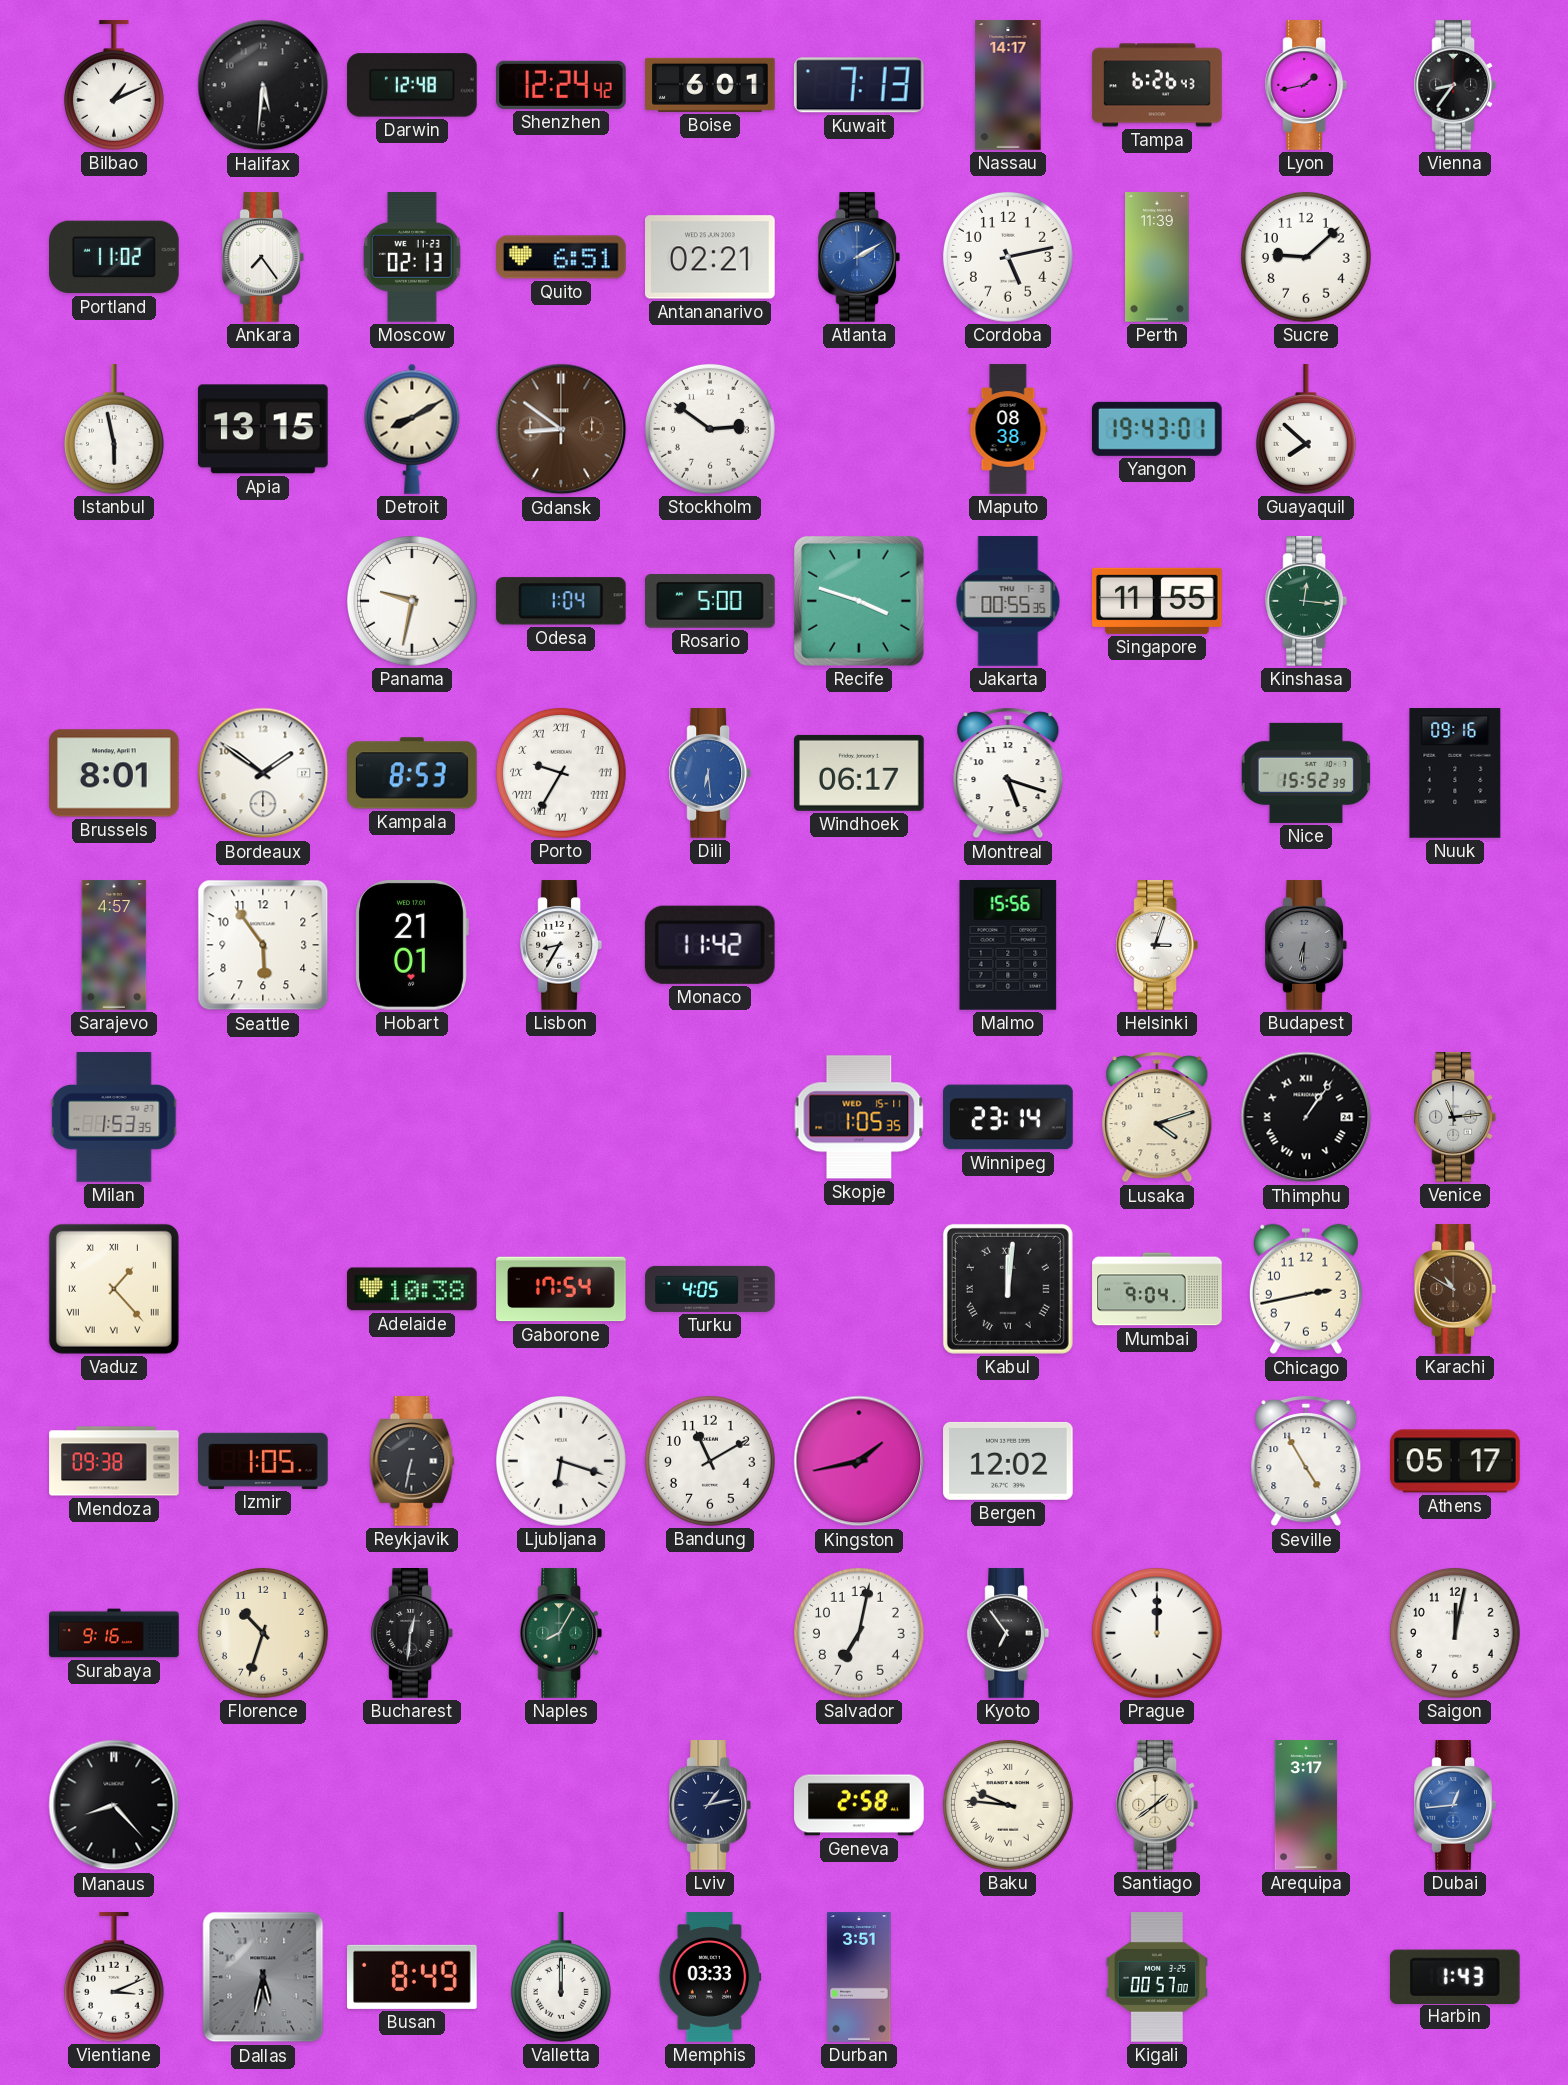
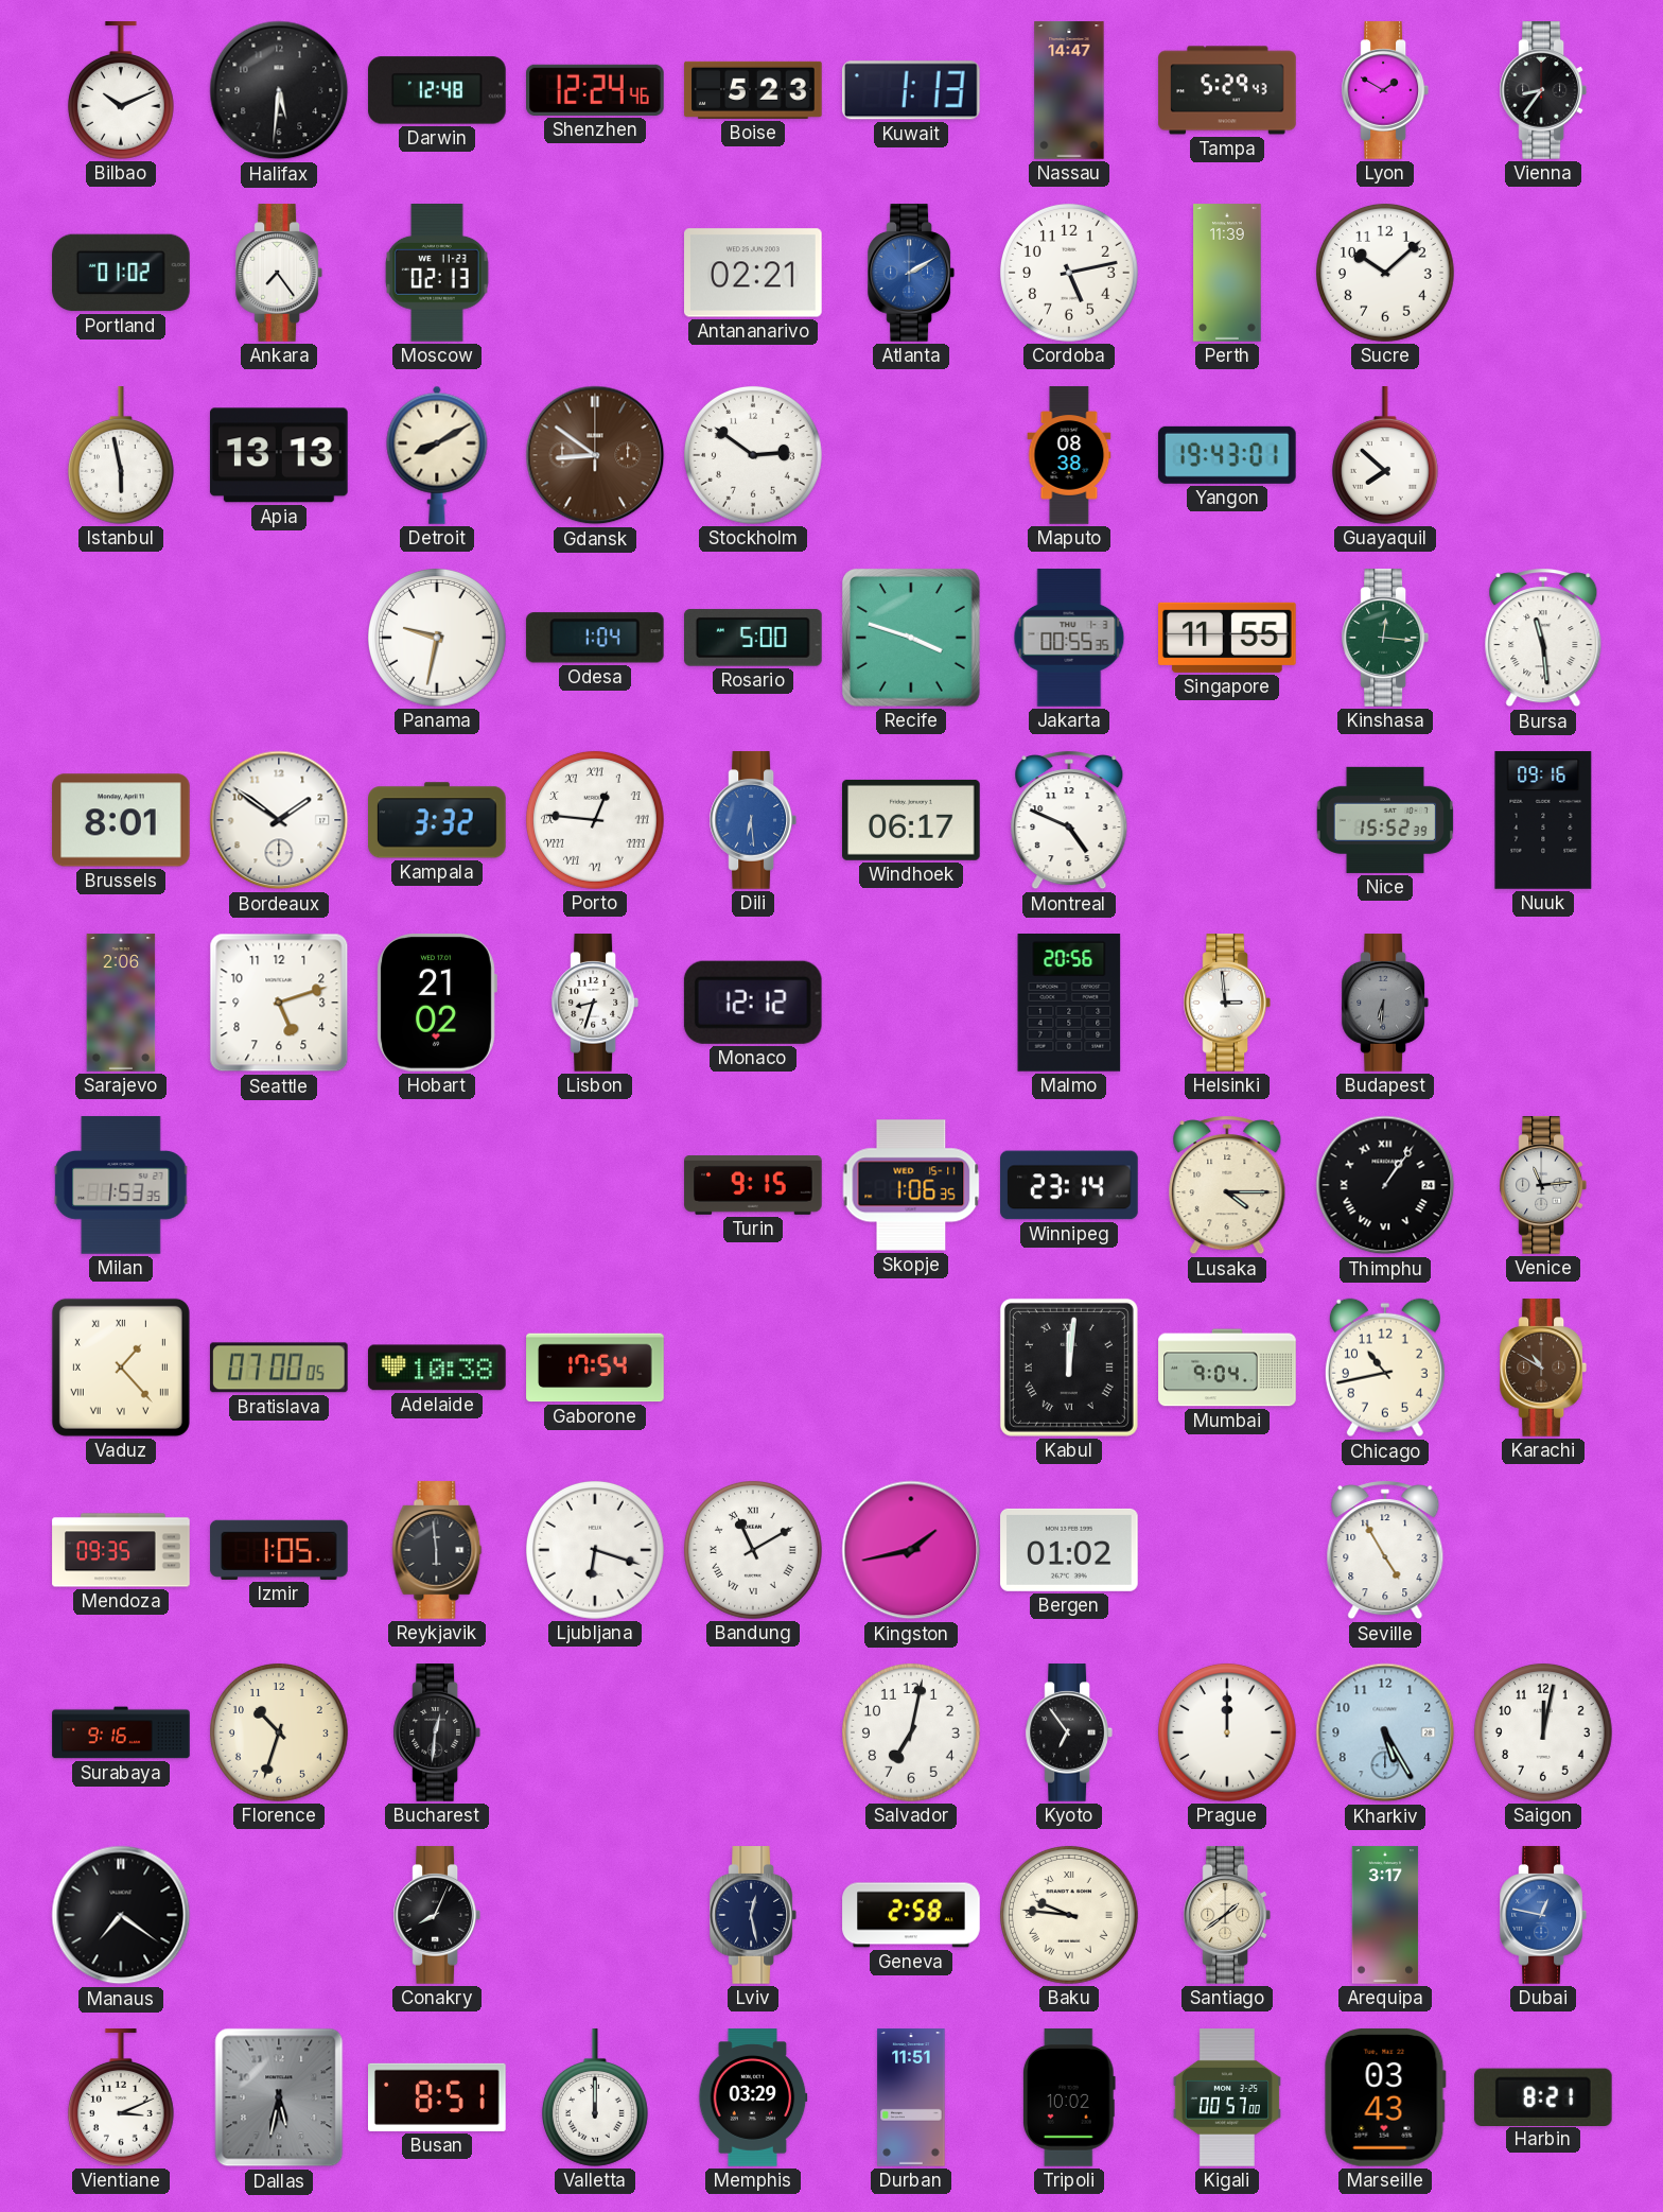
Bilbao: 1:11 -> 10:11
Shenzhen: 12:24:42 -> 12:24:46
Boise: 6:01 -> 5:23
Kuwait: 7:13 -> 1:13
Nassau: 14:17 -> 14:47
Tampa: 6:26 -> 5:29
Lyon: 1:43 -> 1:50
Portland: 11:02 -> 01:02
Quito: 6:51 -> none
Sucre: 9:08 -> 10:08
Apia: 13:15 -> 13:13
Bursa: none -> 11:29
Kampala: 8:53 -> 3:32
Porto: 9:35 -> 12:46
Montreal: 5:18 -> 4:49
Sarajevo: 4:57 -> 2:06
Seattle: 5:54 -> 5:12
Hobart: 21:01 -> 21:02
Lisbon: 8:35 -> 8:33
Monaco: 11:42 -> 12:12
Malmo: 15:56 -> 20:56
Helsinki: 3:03 -> 2:59
Turin: none -> 9:15
Skopje: 1:05 -> 1:06
Lusaka: 4:12 -> 4:15
Bratislava: none -> 07:00
Turku: 4:05 -> none
Chicago: 2:43 -> 10:43
Mendoza: 09:38 -> 09:35
Reykjavik: 6:32 -> 5:59
Bandung numerals: Arabic -> Roman
Bergen: 12:02 -> 01:02
Athens: 05:17 -> none
Naples: 8:05 -> none
Kharkiv: none -> 5:25
Manaus: 8:23 -> 7:21
Conakry: none -> 8:04
Lviv: 1:13 -> 12:28
Dubai: 12:44 -> 12:47
Busan: 8:49 -> 8:51
Memphis: 03:33 -> 03:29
Durban: 3:51 -> 11:51
Tripoli: none -> 10:02
Marseille: none -> 03:43
Harbin: 1:43 -> 8:21
